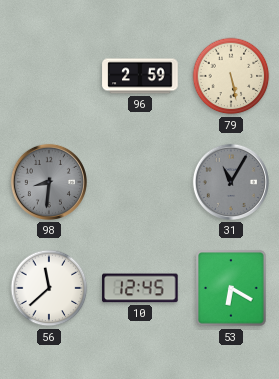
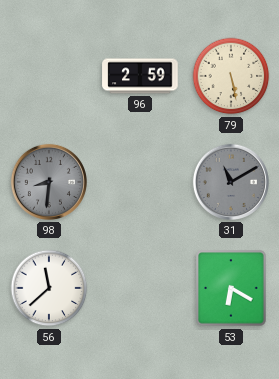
31: 11:05 -> 11:10
10: 12:45 -> none
